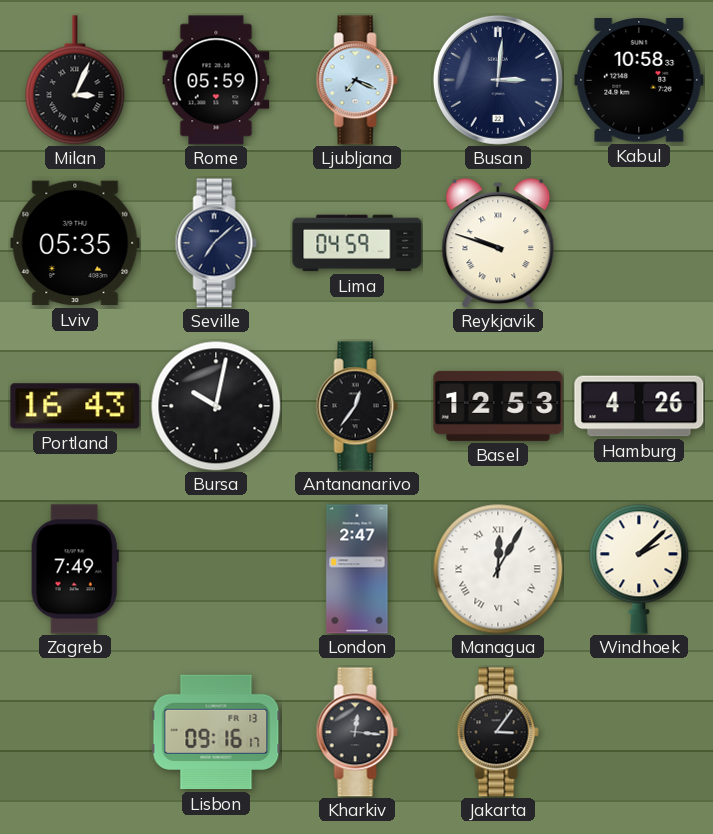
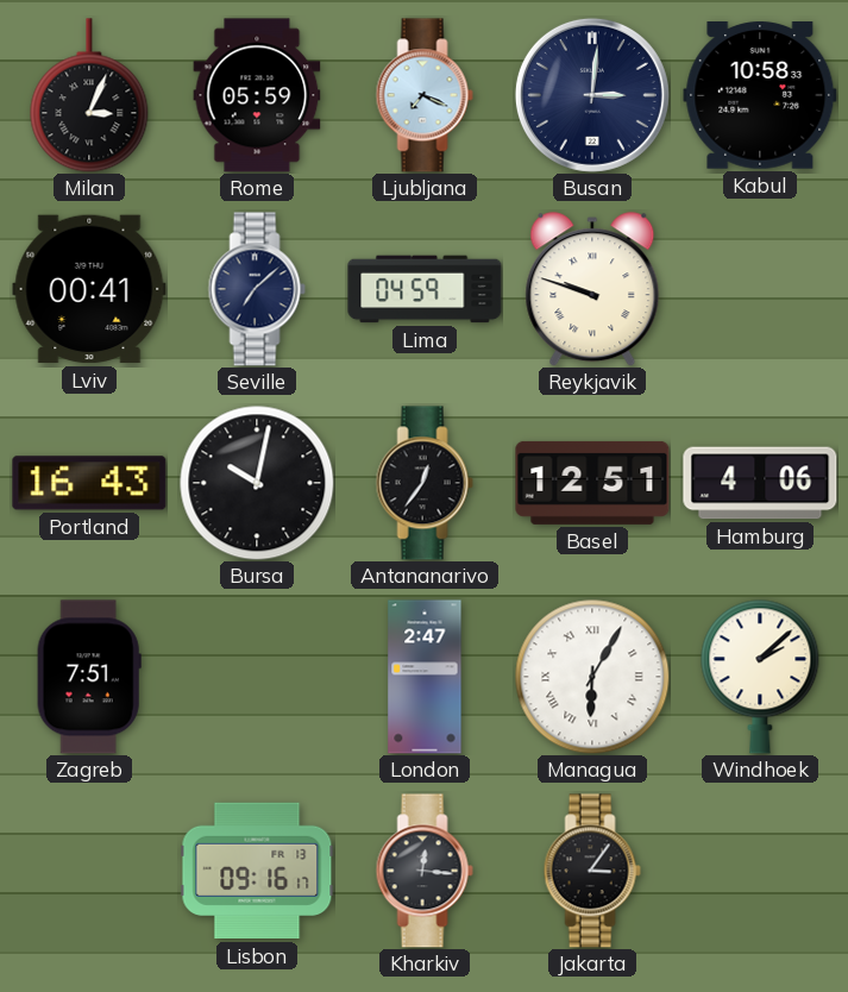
Lviv: 05:35 -> 00:41
Basel: 12:53 -> 12:51
Hamburg: 4:26 -> 4:06
Zagreb: 7:49 -> 7:51
Managua: 12:05 -> 6:05
